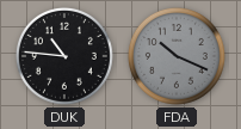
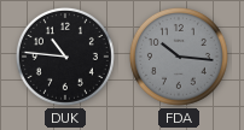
FDA: 10:19 -> 10:16
